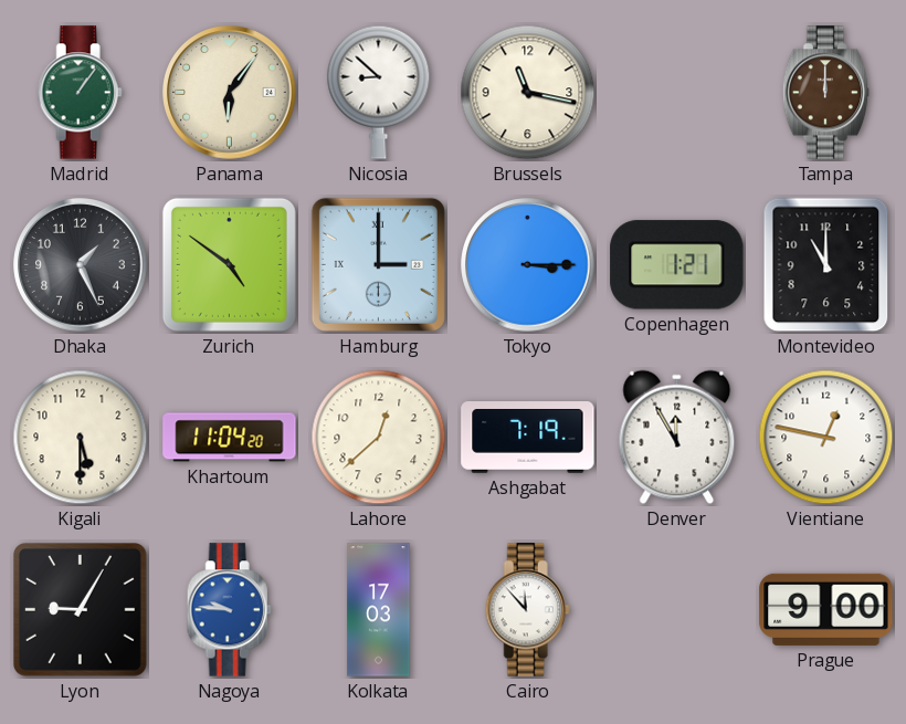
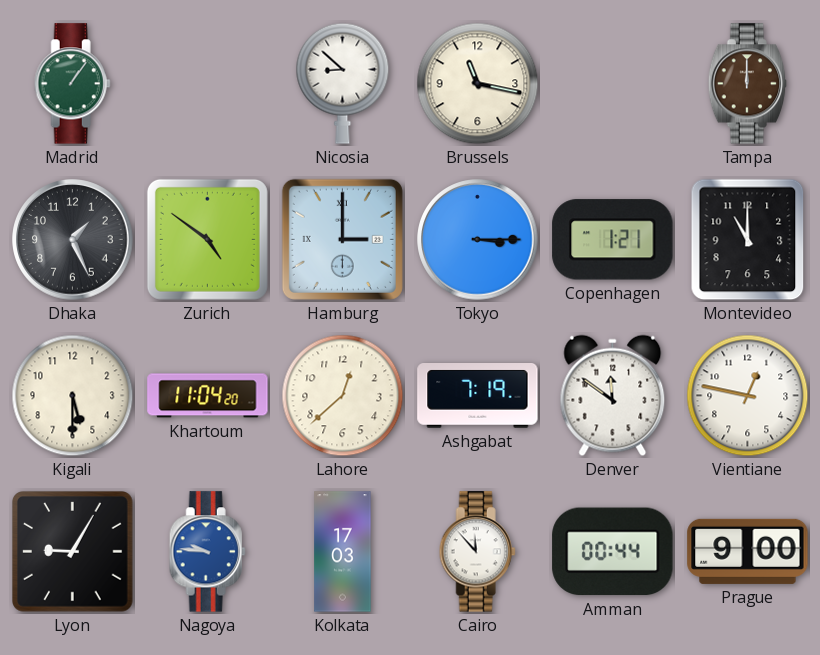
Panama: 6:06 -> none
Denver: 11:55 -> 11:51
Amman: none -> 00:44
